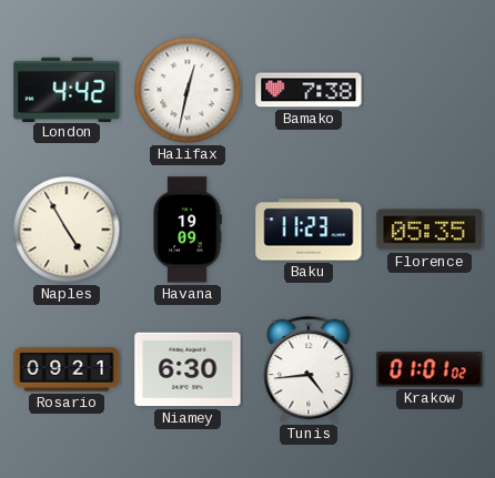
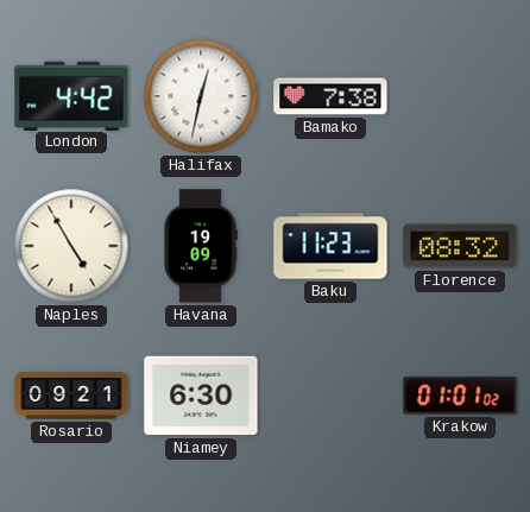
Florence: 05:35 -> 08:32
Tunis: 4:44 -> none
